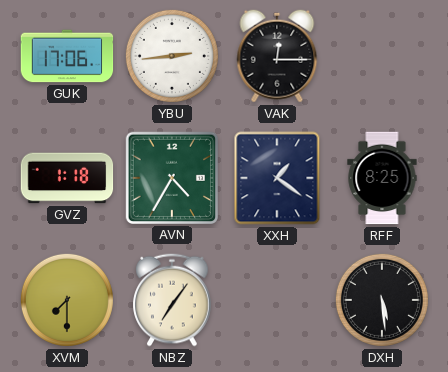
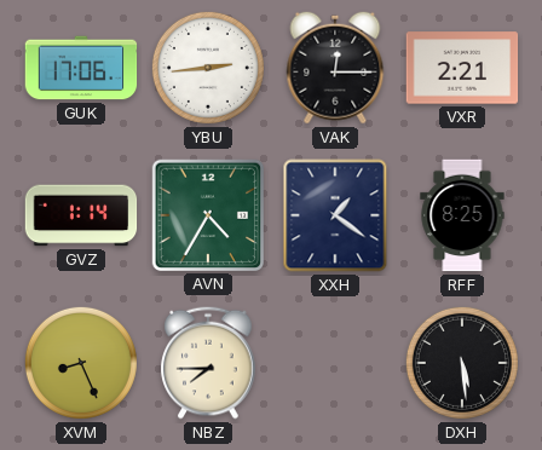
VXR: none -> 2:21
GVZ: 1:18 -> 1:14
XVM: 7:30 -> 8:26
NBZ: 7:06 -> 7:45
